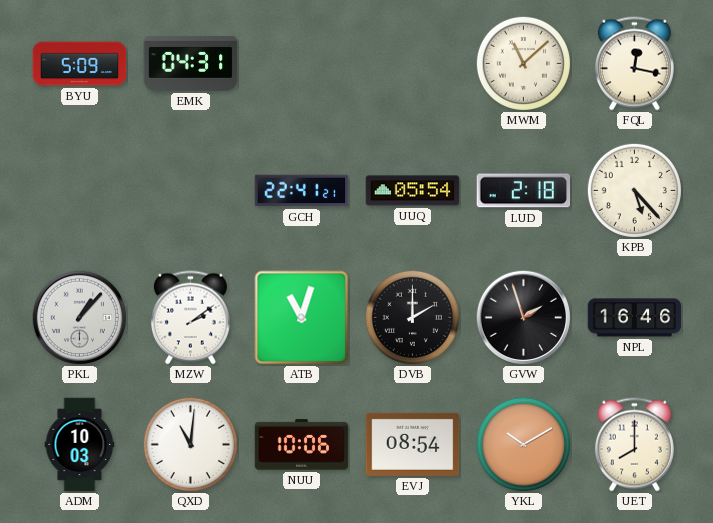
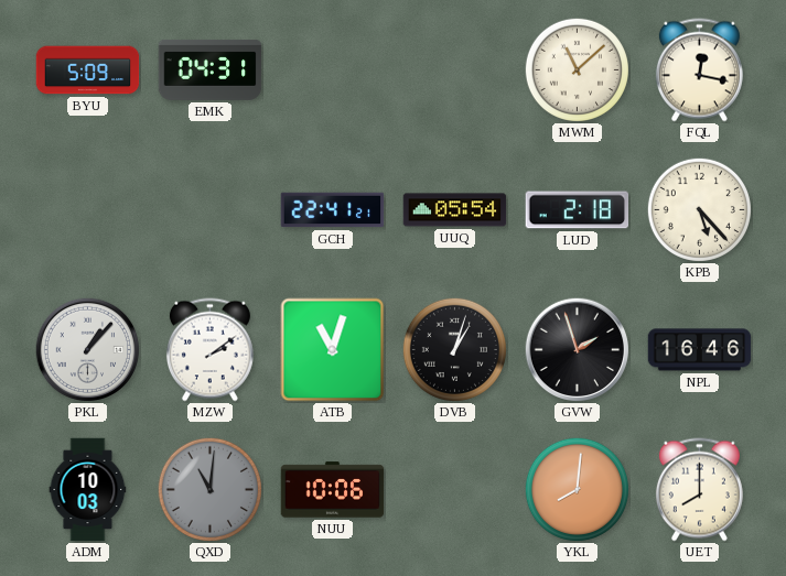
DVB: 2:00 -> 1:03
QXD dial: white -> grey
EVJ: 08:54 -> none
YKL: 10:10 -> 8:01
